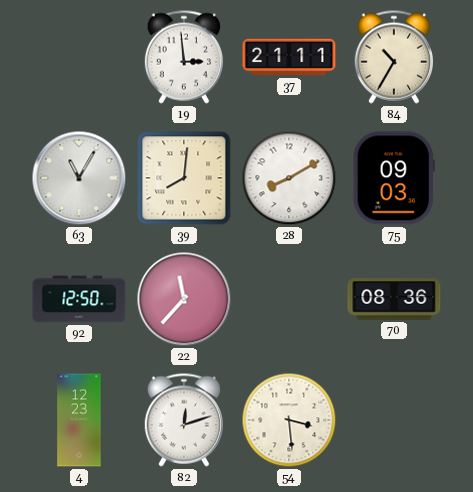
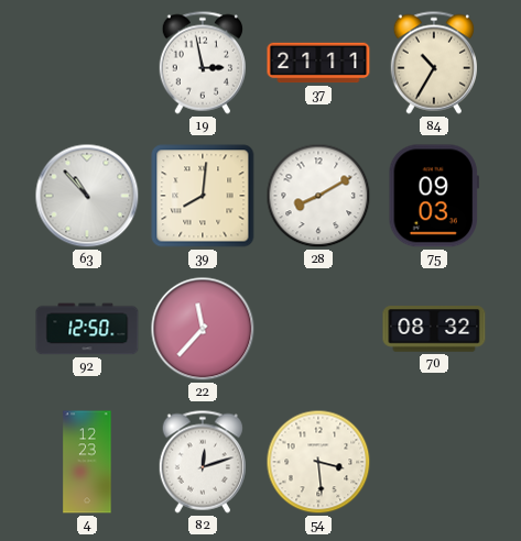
19: 2:59 -> 2:58
63: 11:05 -> 10:53
70: 08:36 -> 08:32
